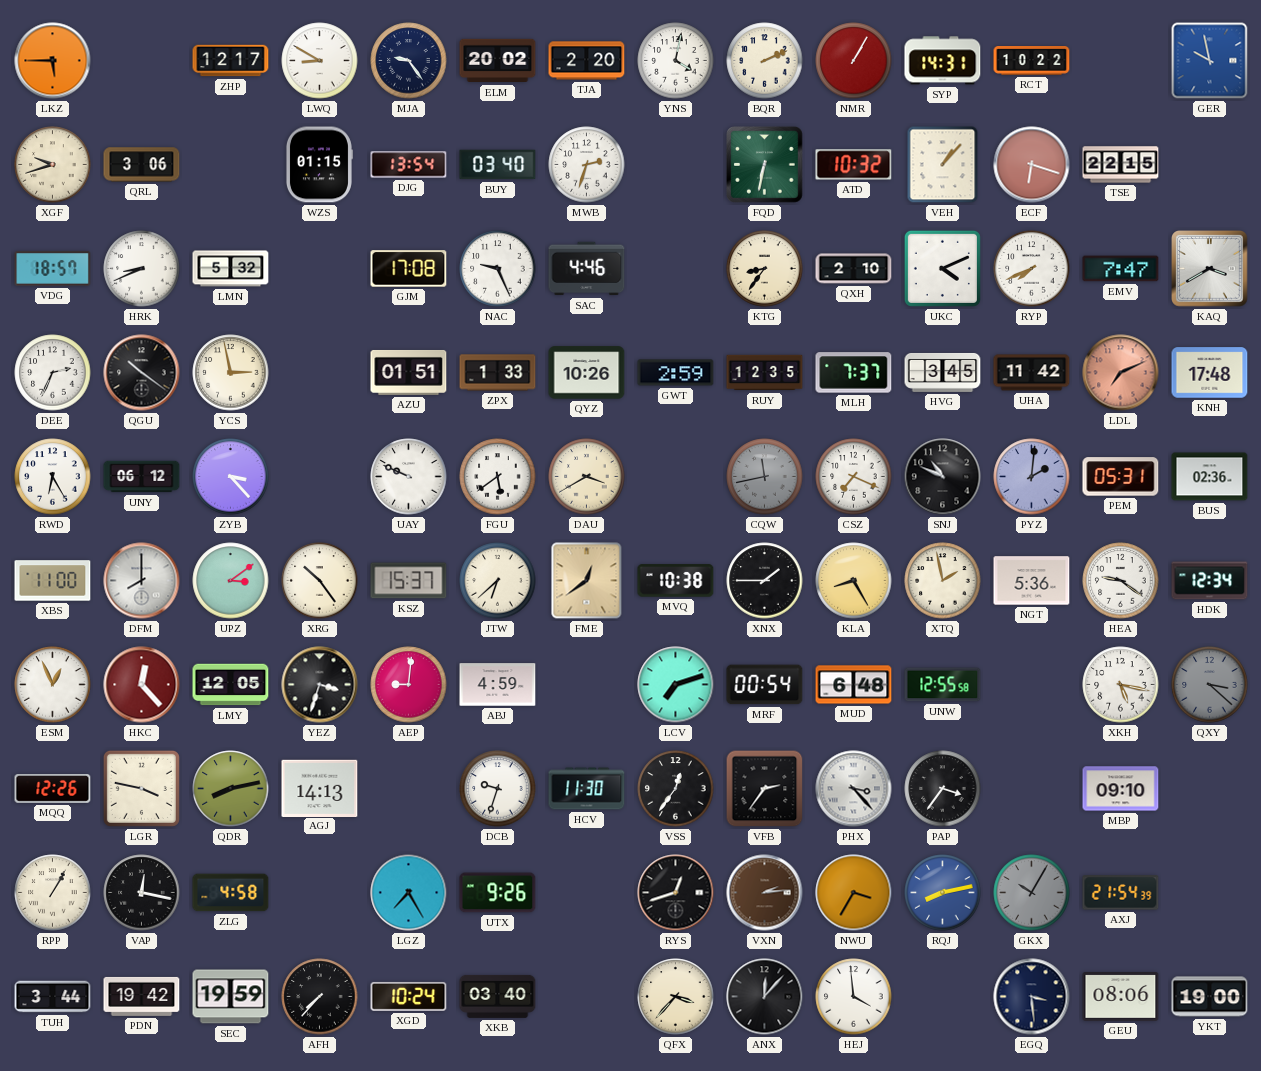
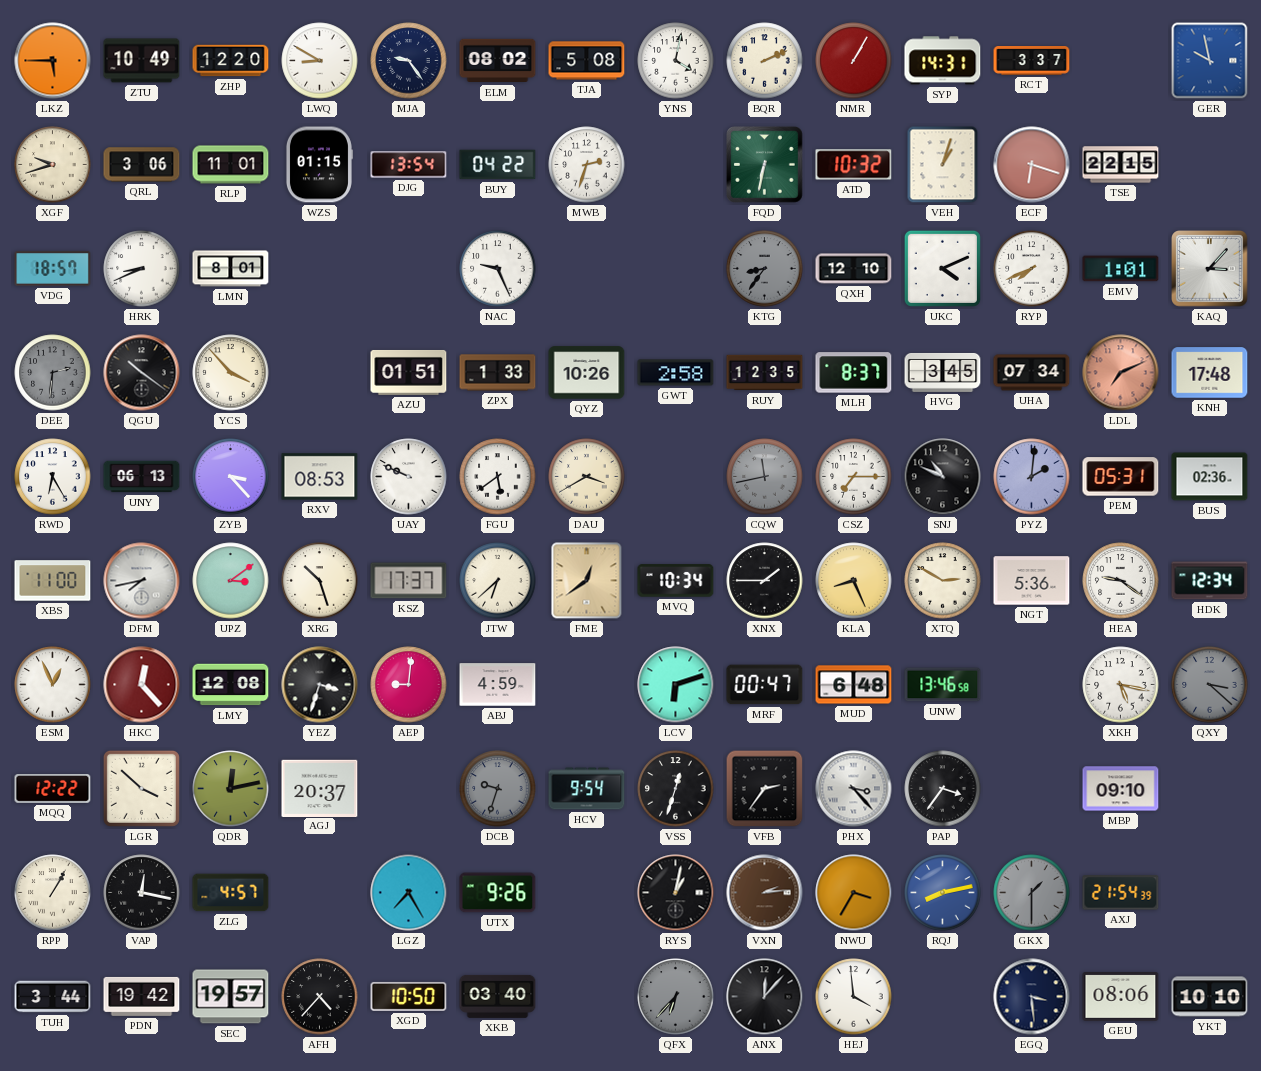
ZTU: none -> 10:49
ZHP: 12:17 -> 12:20
ELM: 20:02 -> 08:02
TJA: 2:20 -> 5:08
RCT: 10:22 -> 3:37
RLP: none -> 11:01
BUY: 03:40 -> 04:22
VEH: 1:07 -> 1:03
LMN: 5:32 -> 8:01
GJM: 17:08 -> none
SAC: 4:46 -> none
KTG dial: cream -> grey
QXH: 2:10 -> 12:10
EMV: 7:47 -> 1:01
KAQ: 3:40 -> 3:07
DEE: 2:34 -> 2:31
DEE dial: white -> grey
YCS: 2:58 -> 3:53
GWT: 2:59 -> 2:58
MLH: 7:37 -> 8:37
UHA: 11:42 -> 07:34
UNY: 06:12 -> 06:13
RXV: none -> 08:53
CSZ: 7:19 -> 7:15
DFM: 8:00 -> 7:43
XRG: 10:24 -> 10:27
KSZ: 15:37 -> 17:37
MVQ: 10:38 -> 10:34
KLA: 8:25 -> 8:26
XTQ: 1:58 -> 2:50
LMY: 12:05 -> 12:08
LCV: 7:12 -> 6:12
MRF: 00:54 -> 00:47
UNW: 12:55 -> 13:46
MQQ: 12:26 -> 12:22
LGR: 3:47 -> 3:52
QDR: 8:13 -> 12:13
AGJ: 14:13 -> 20:37
DCB dial: white -> grey
HCV: 11:30 -> 9:54
VSS: 12:36 -> 12:33
ZLG: 4:58 -> 4:57
RYS: 12:42 -> 1:02
GKX: 10:05 -> 1:30
SEC: 19:59 -> 19:57
AFH: 7:37 -> 4:37
XGD: 10:24 -> 10:50
QFX: 3:37 -> 6:37
QFX dial: cream -> grey
YKT: 19:00 -> 10:10
